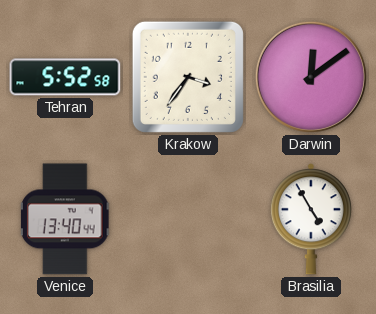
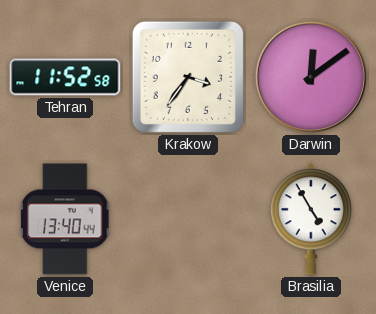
Tehran: 5:52 -> 11:52
